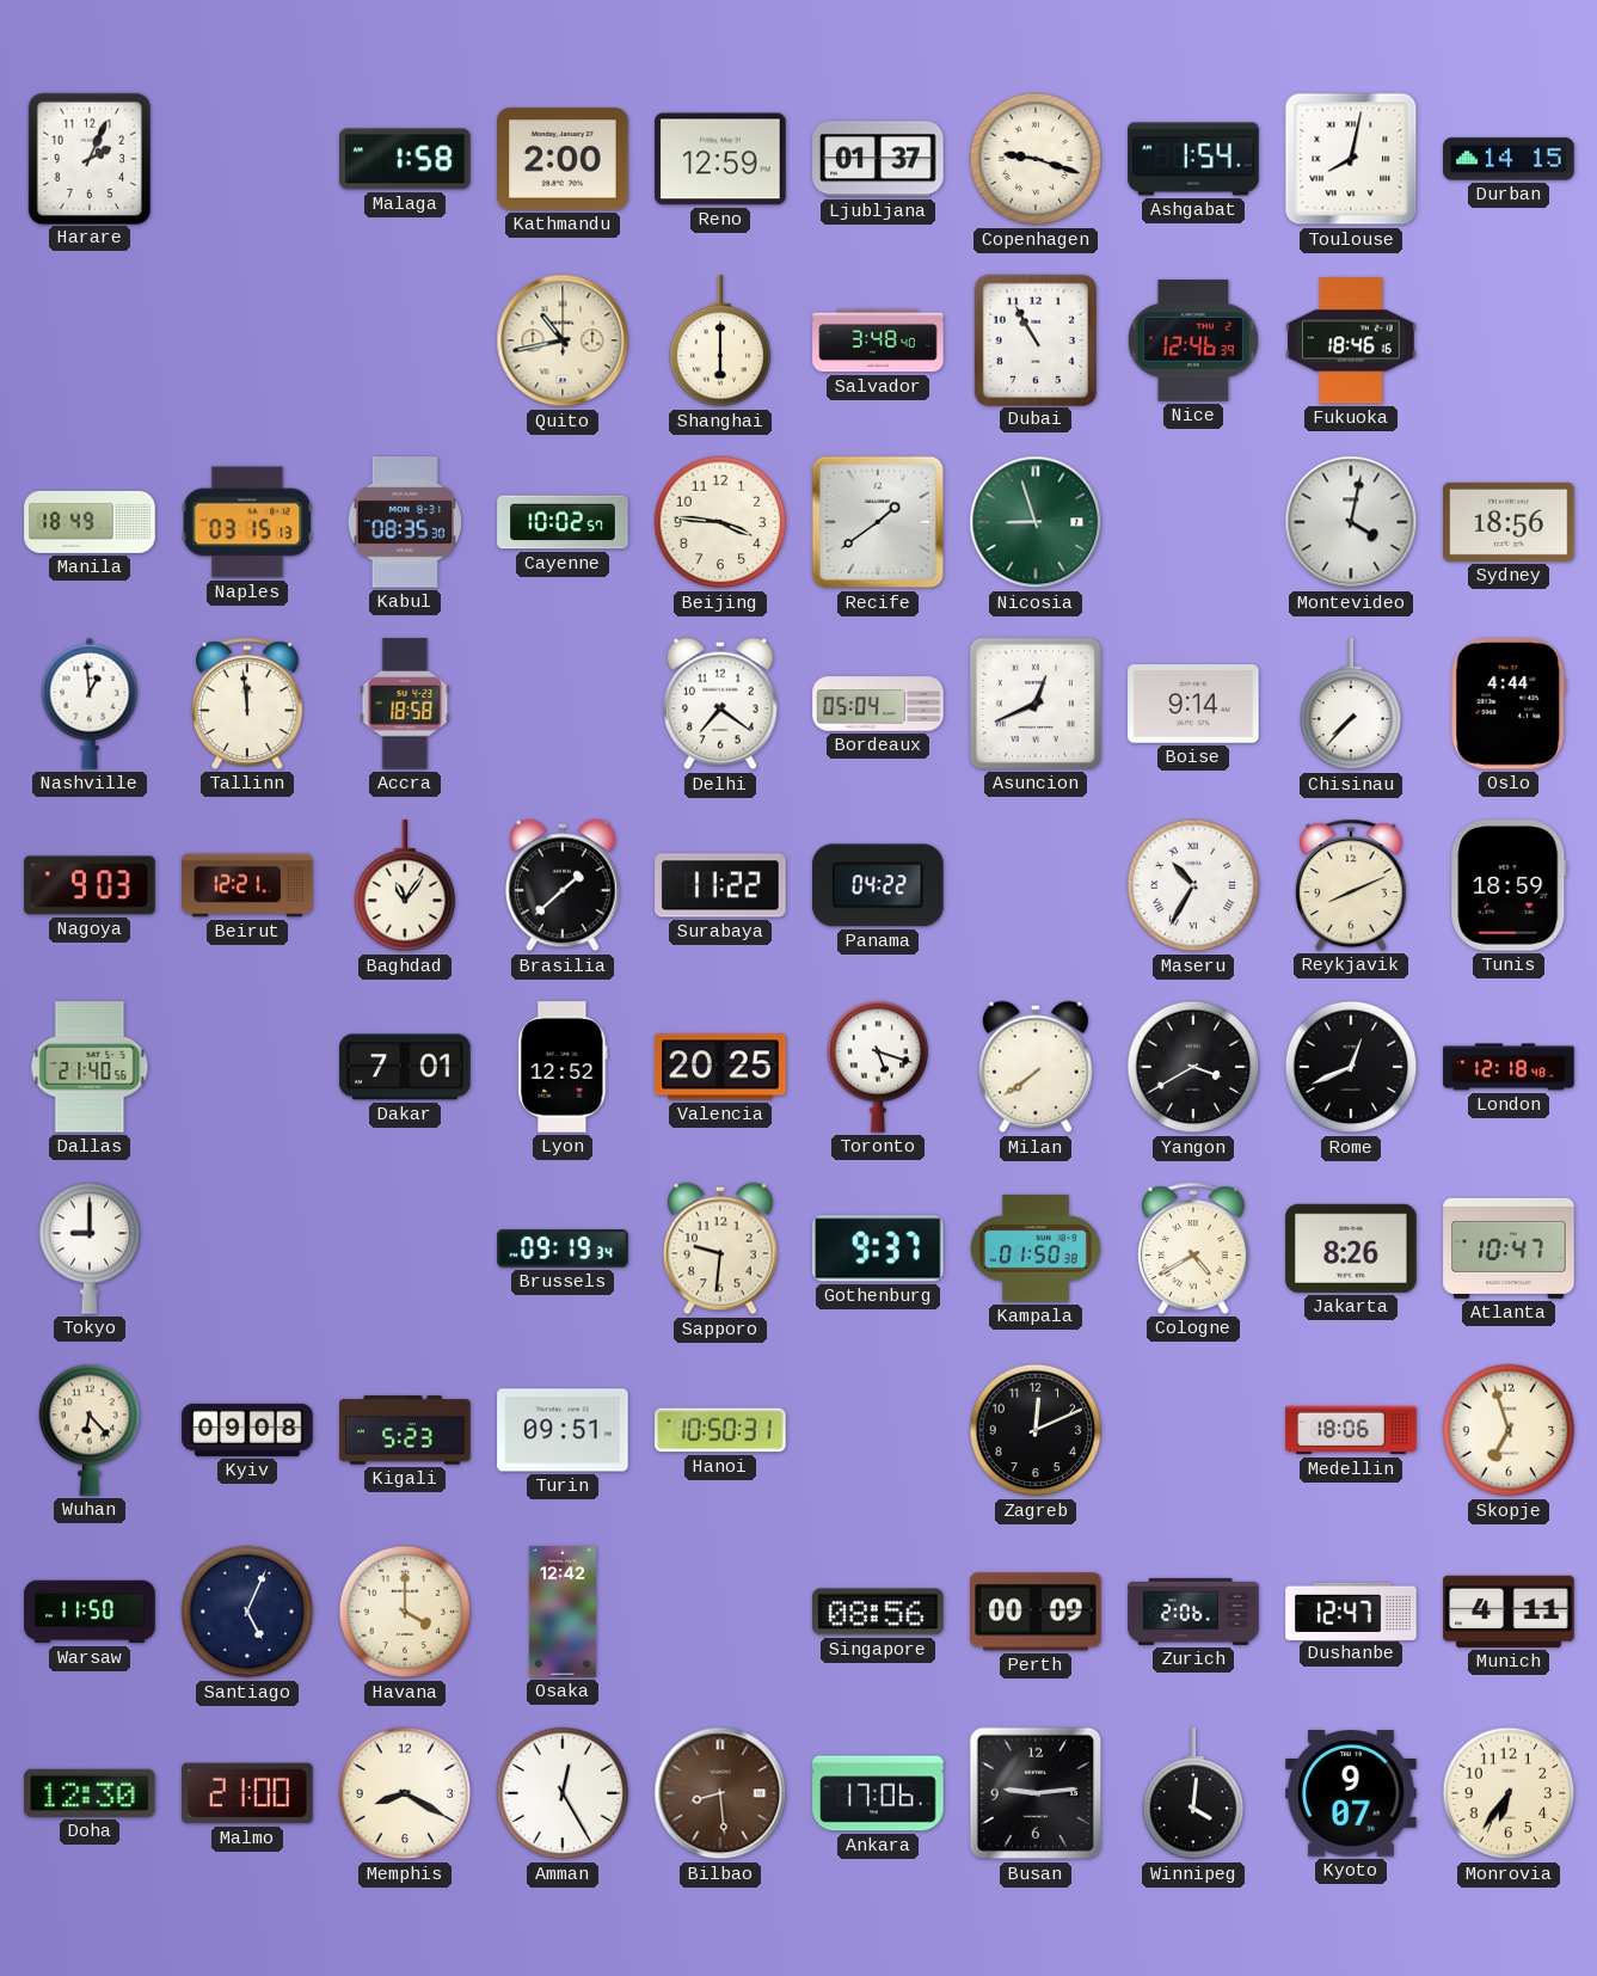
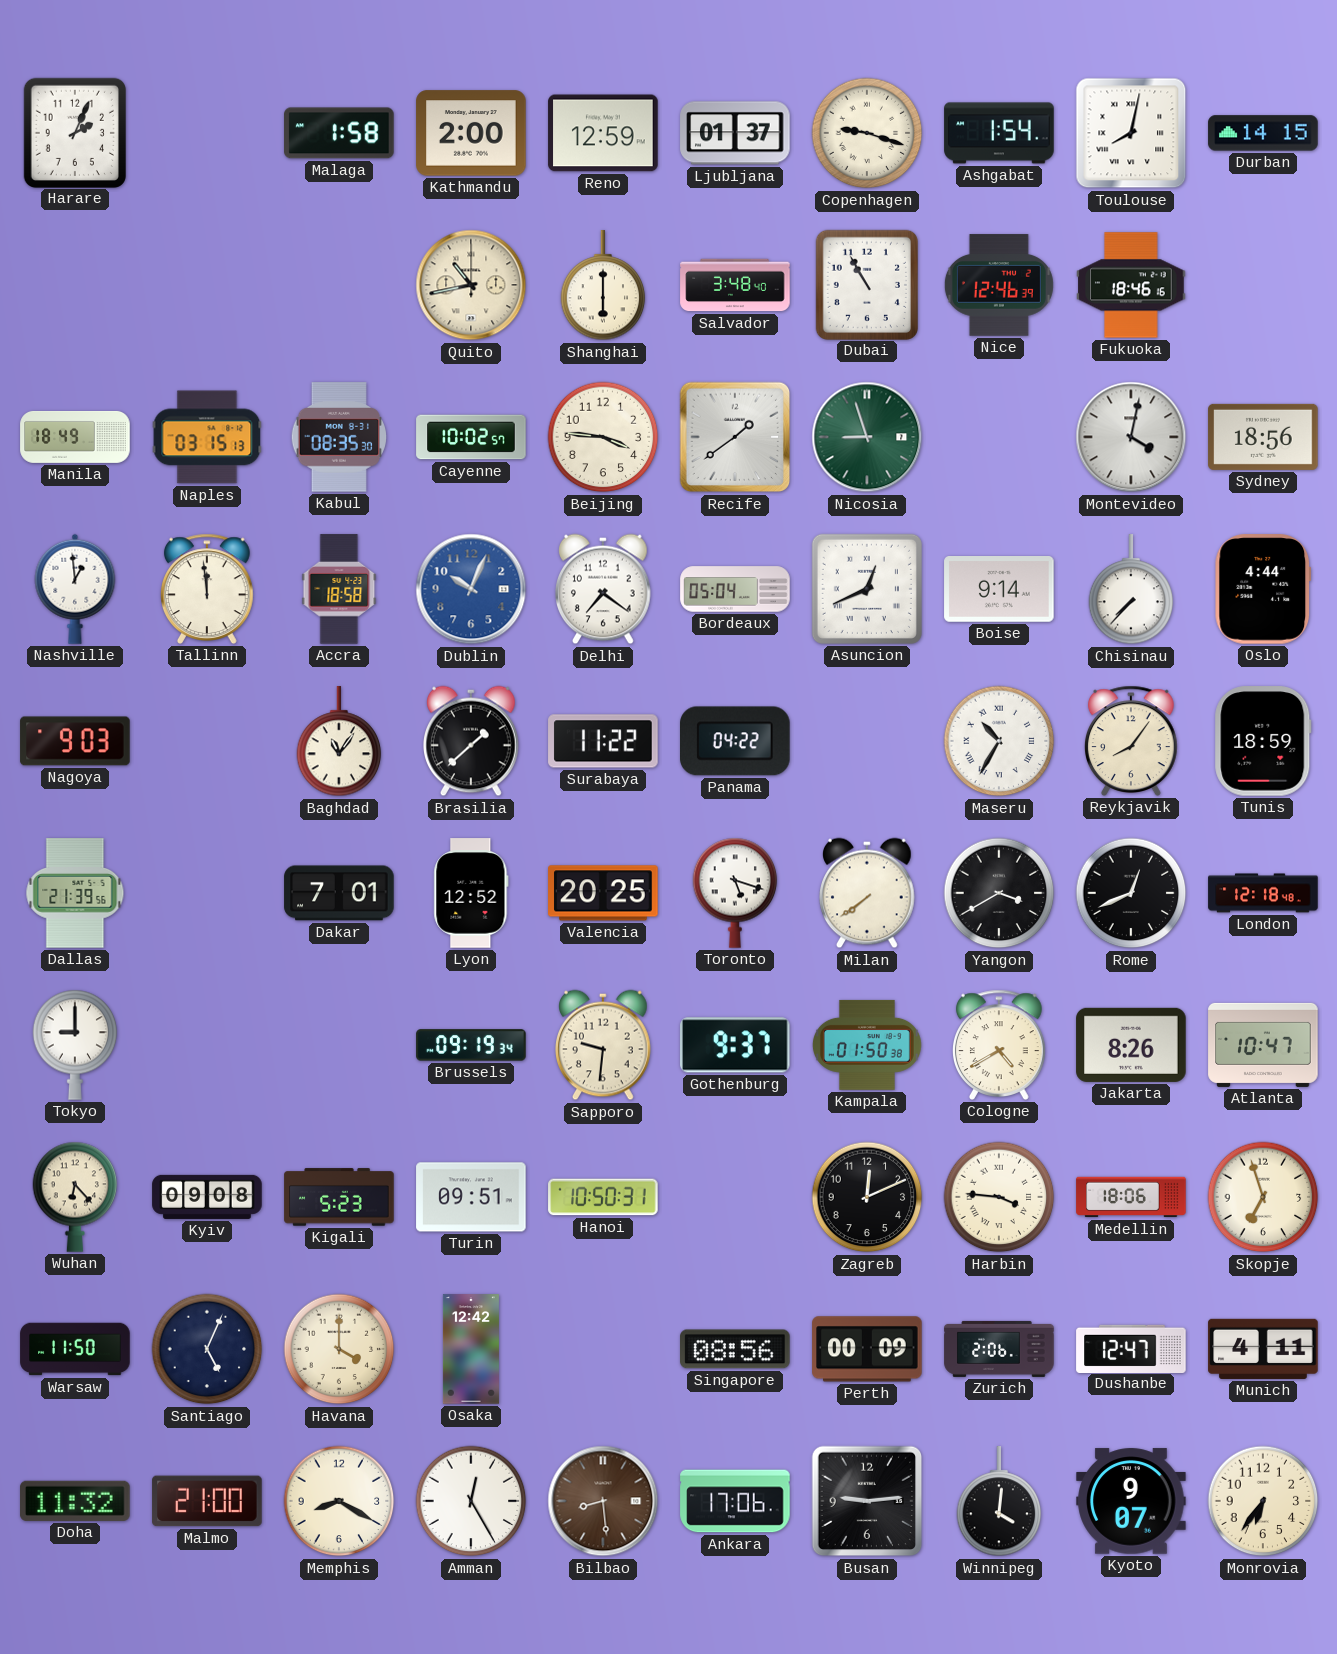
Dublin: none -> 10:04
Beirut: 12:21 -> none
Reykjavik: 8:11 -> 8:06
Dallas: 21:40 -> 21:39
Harbin: none -> 3:46
Doha: 12:30 -> 11:32
